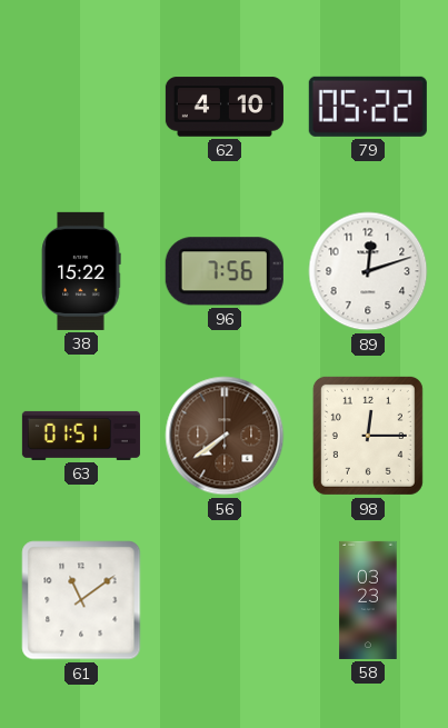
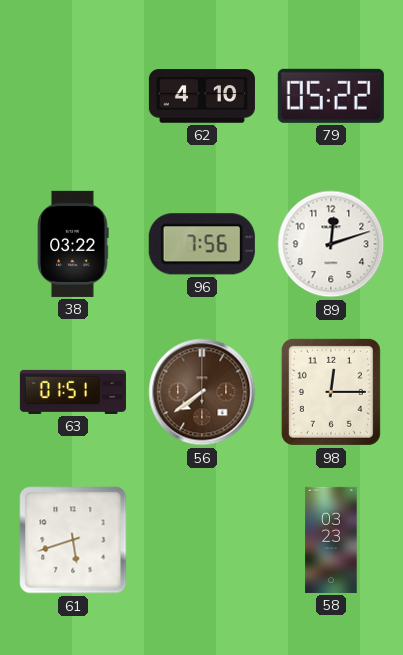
38: 15:22 -> 03:22
61: 11:09 -> 5:42
